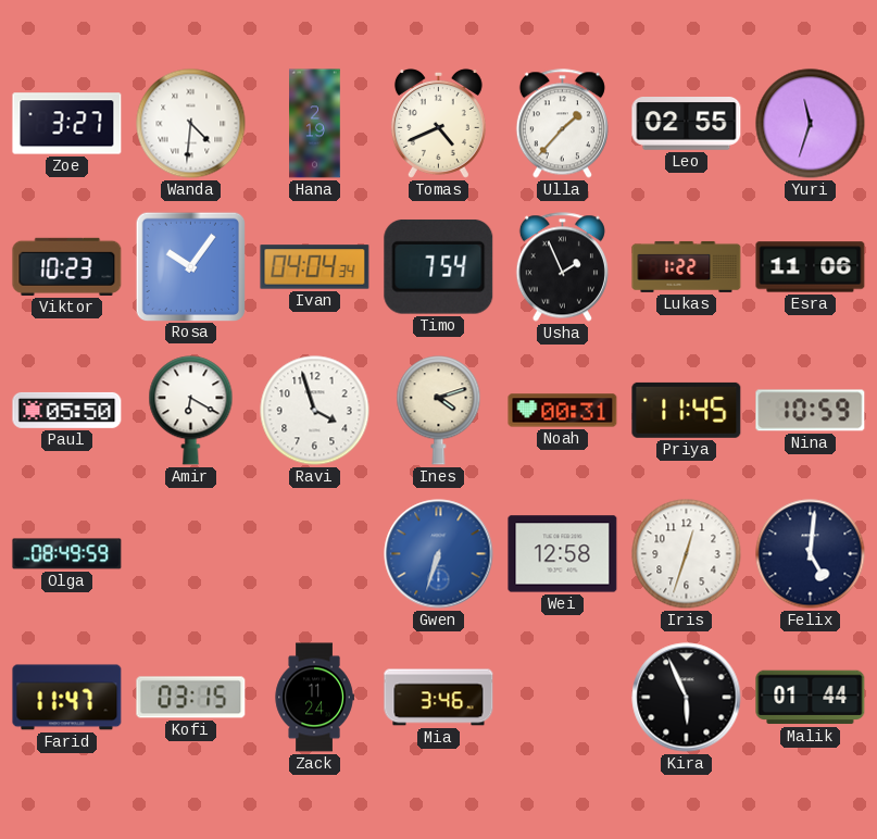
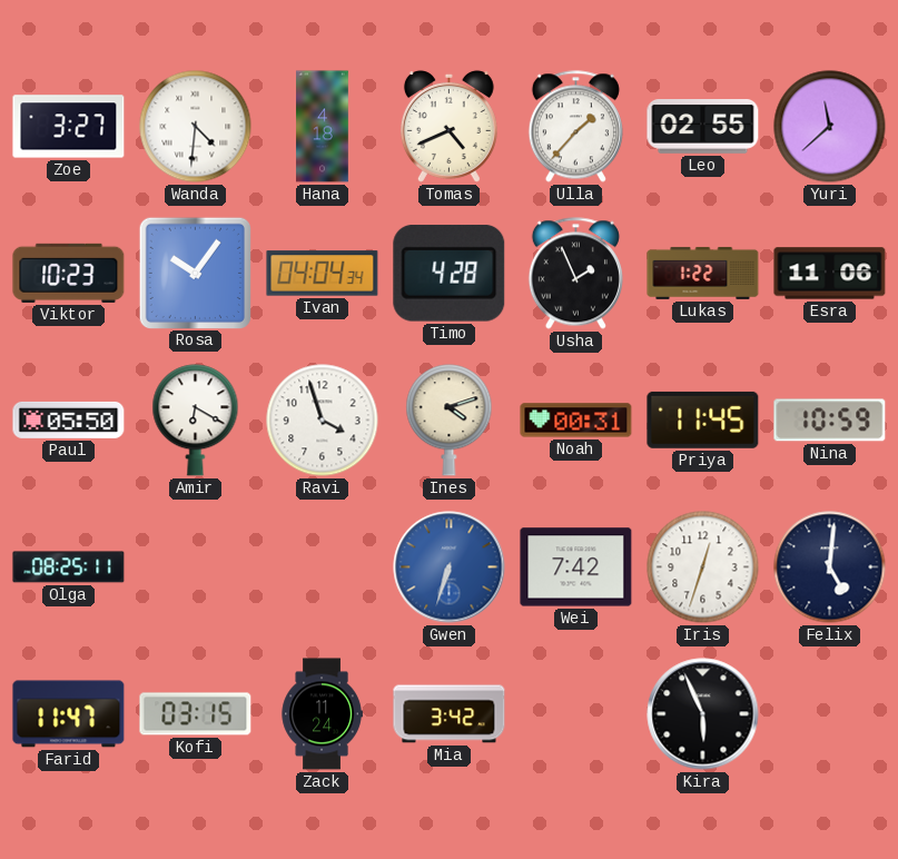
Hana: 2:19 -> 4:18
Yuri: 11:33 -> 11:38
Timo: 7:54 -> 4:28
Olga: 08:49 -> 08:25
Wei: 12:58 -> 7:42
Mia: 3:46 -> 3:42
Malik: 01:44 -> none
